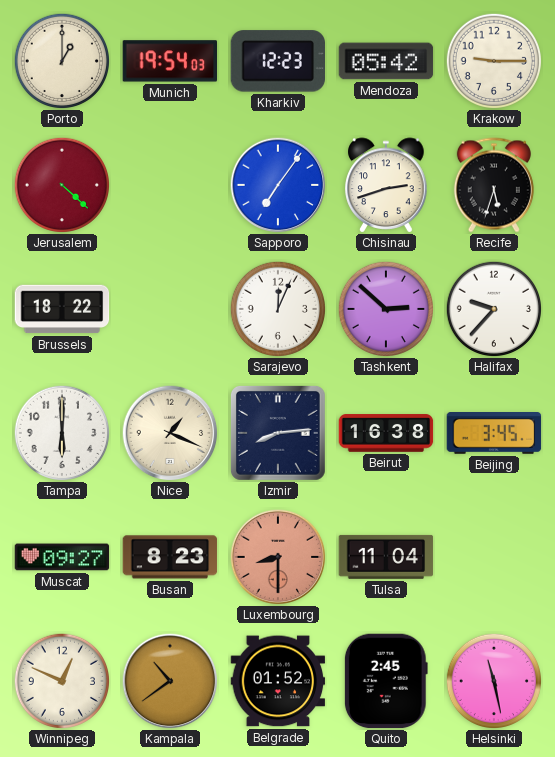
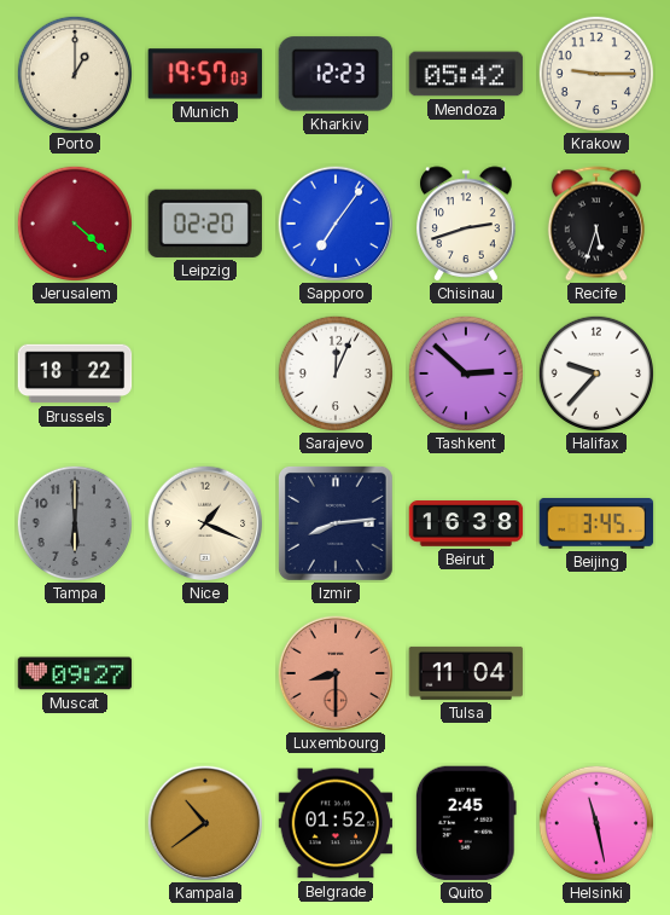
Munich: 19:54 -> 19:57
Leipzig: none -> 02:20
Tampa dial: white -> grey
Busan: 8:23 -> none
Winnipeg: 12:49 -> none
